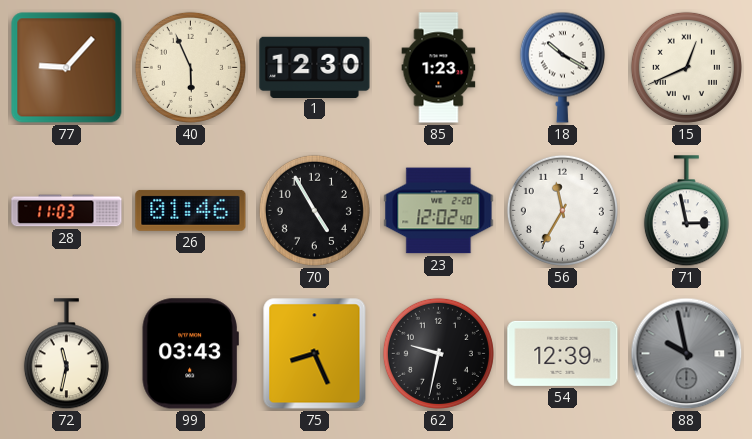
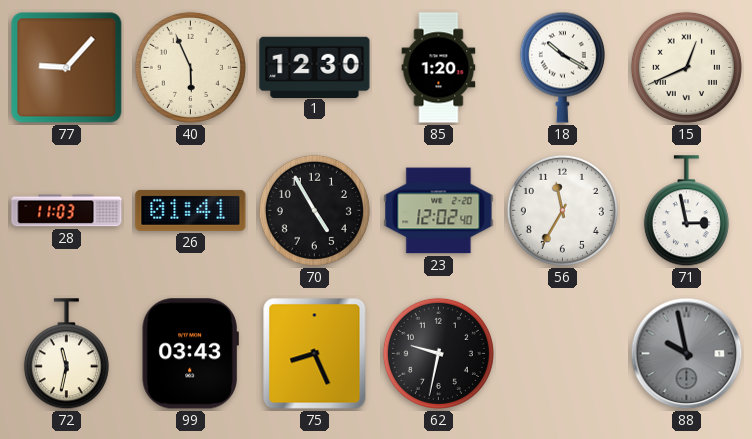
85: 1:23 -> 1:20
26: 01:46 -> 01:41
54: 12:39 -> none
